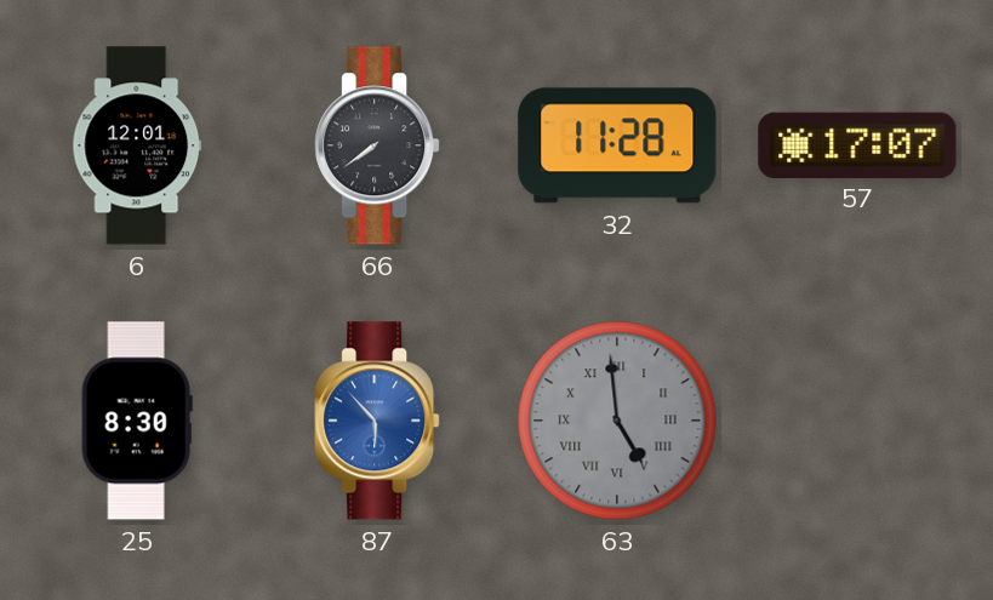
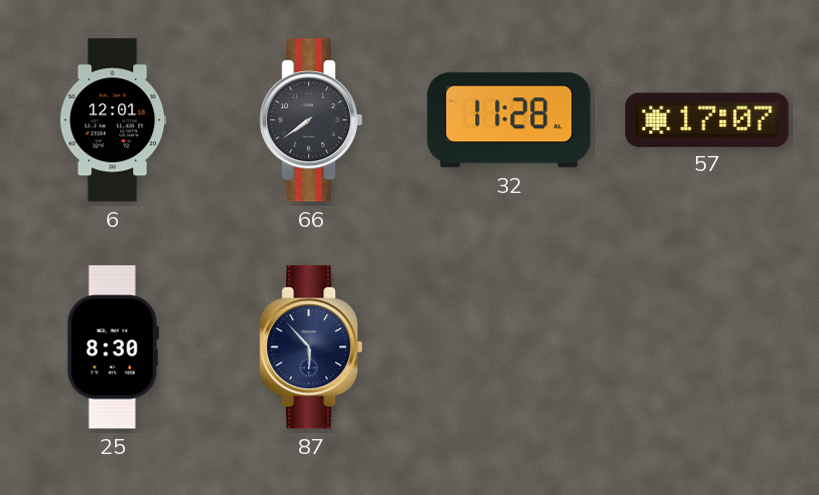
87 dial: blue -> navy
63: 4:59 -> none
